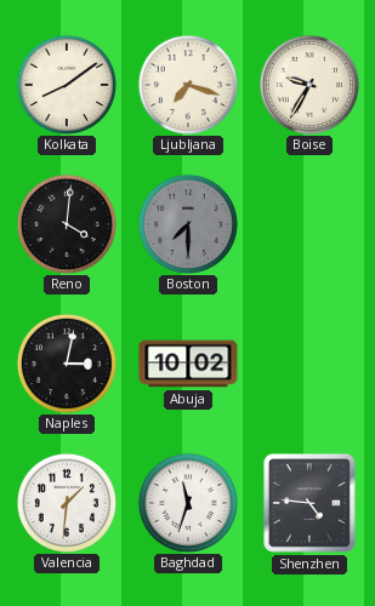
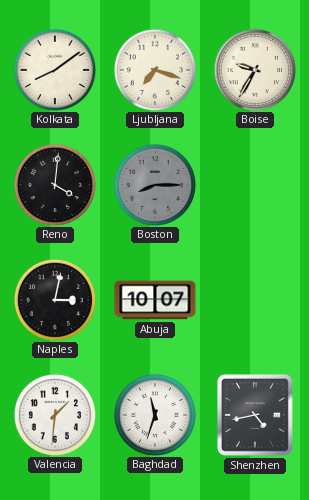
Boston: 7:30 -> 8:15
Abuja: 10:02 -> 10:07
Shenzhen: 4:46 -> 4:43
